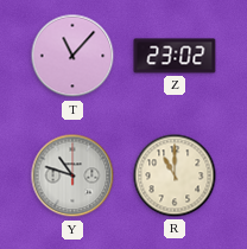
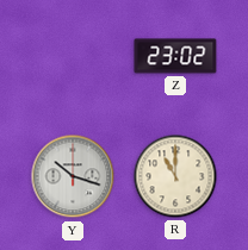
T: 11:07 -> none
Y: 10:48 -> 10:18
